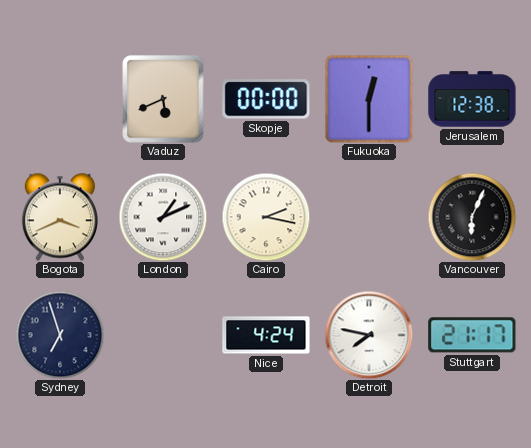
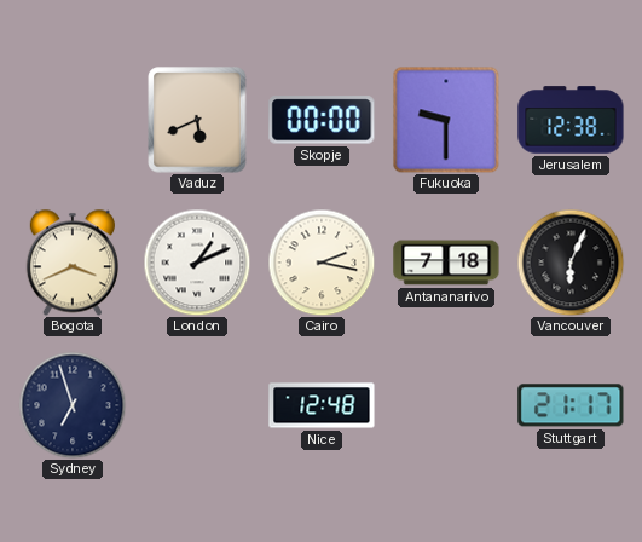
Fukuoka: 12:30 -> 9:30
Antananarivo: none -> 7:18
Nice: 4:24 -> 12:48
Detroit: 7:47 -> none
